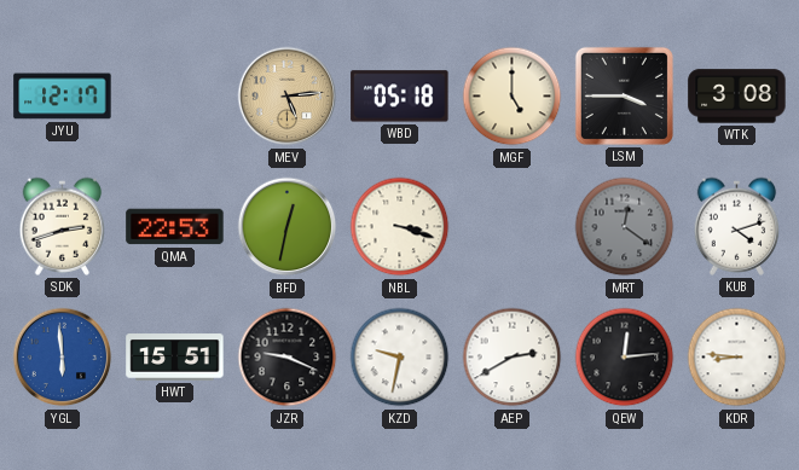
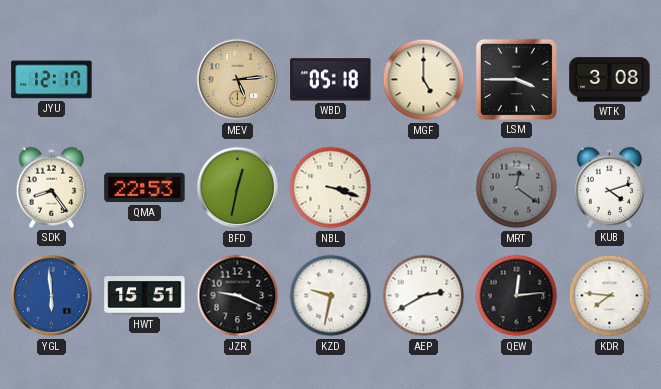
SDK: 2:42 -> 8:24
KDR: 8:46 -> 7:46
